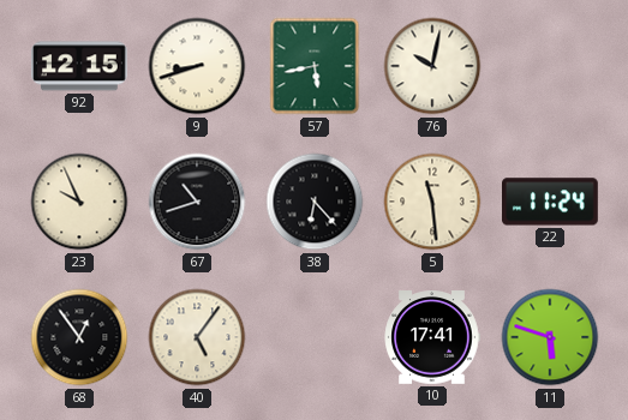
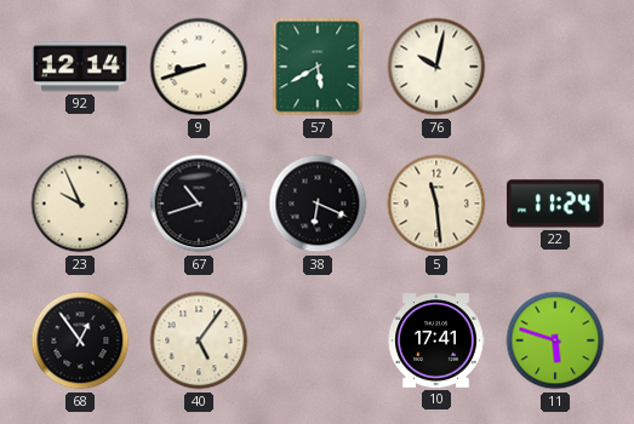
92: 12:15 -> 12:14
57: 5:43 -> 5:40
38: 6:23 -> 6:19
